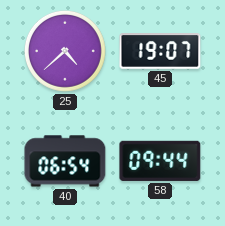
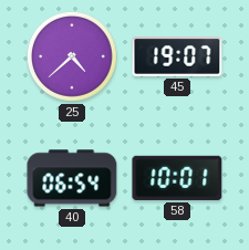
58: 09:44 -> 10:01
